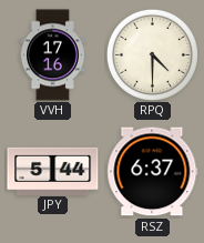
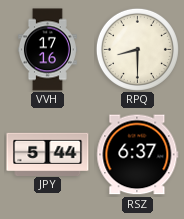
RPQ: 4:30 -> 8:30
